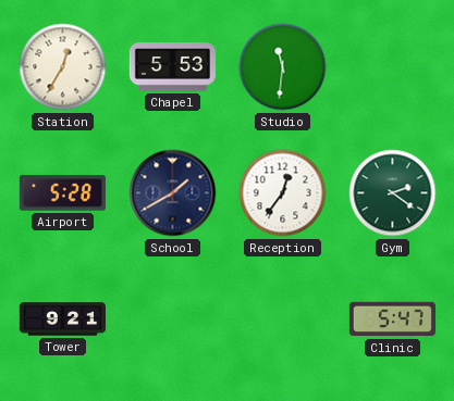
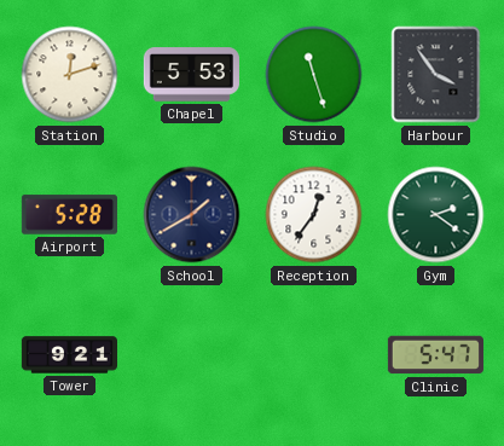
Station: 12:35 -> 12:12
Studio: 11:31 -> 11:27
Harbour: none -> 3:54
